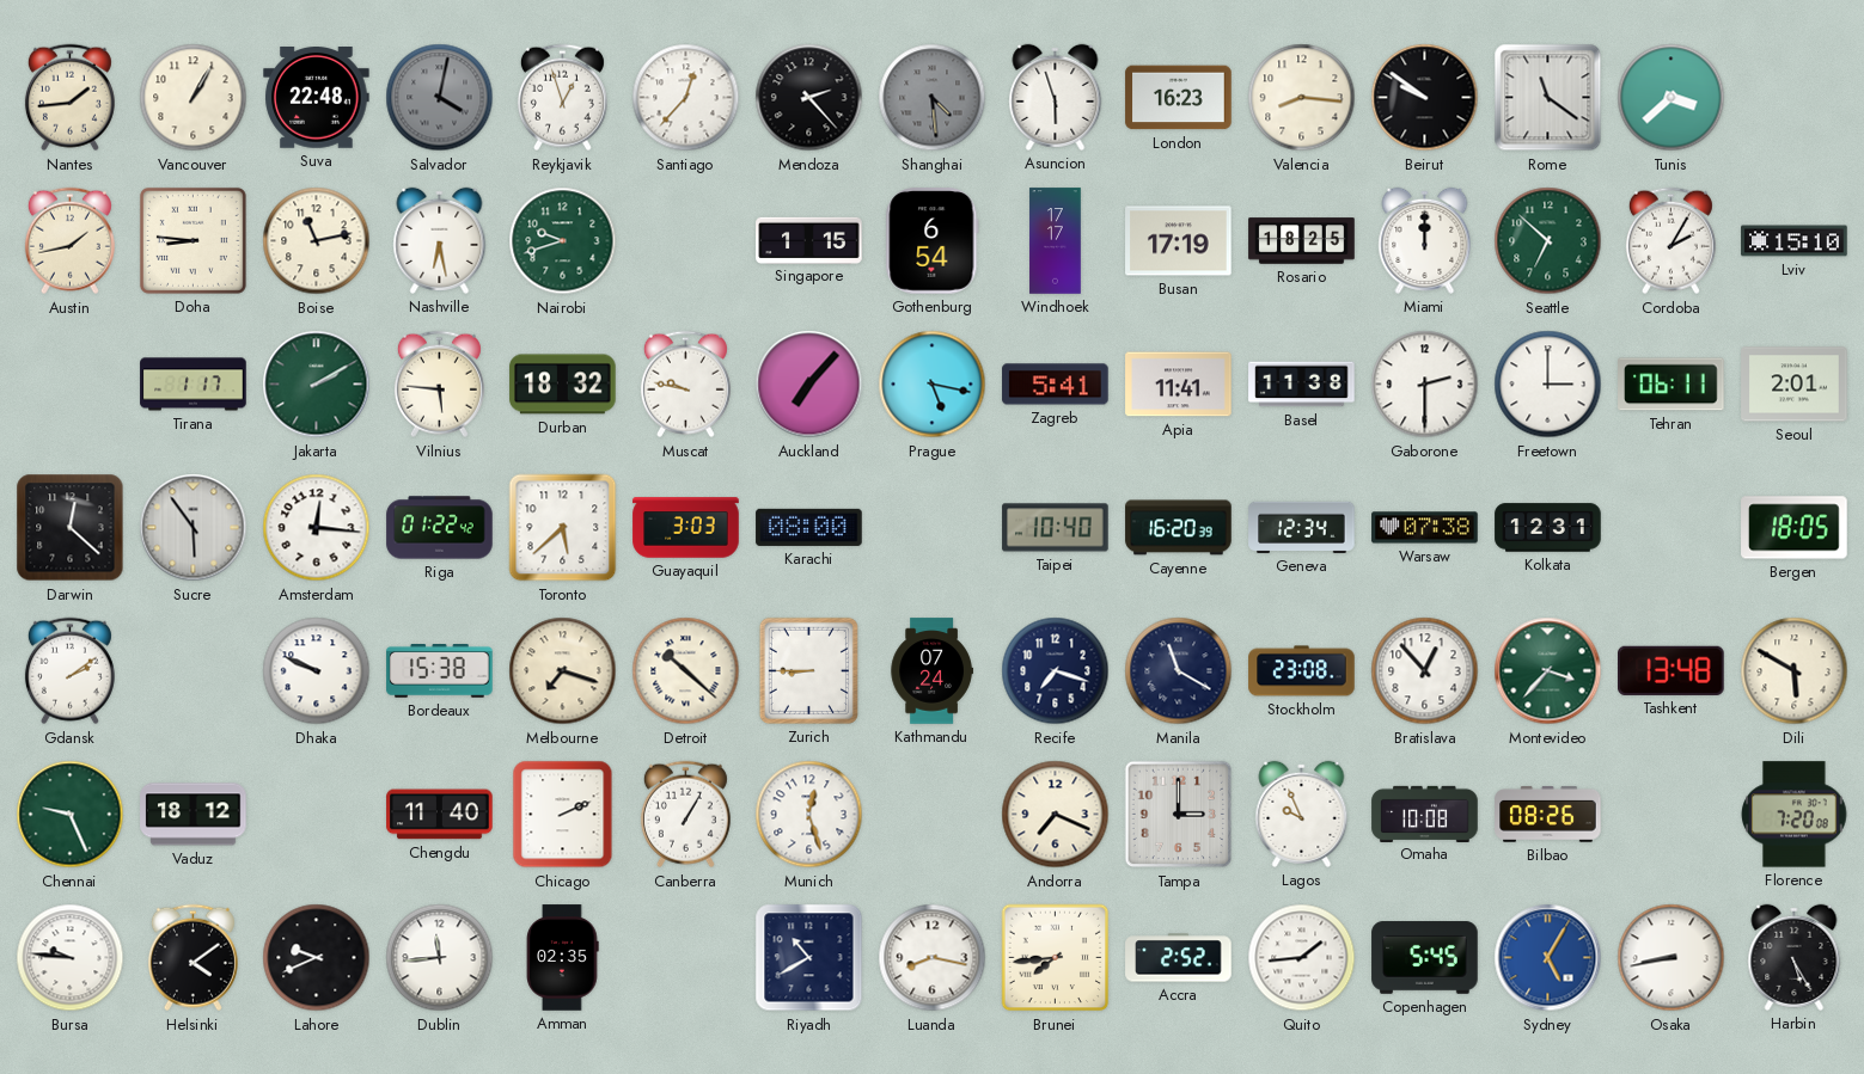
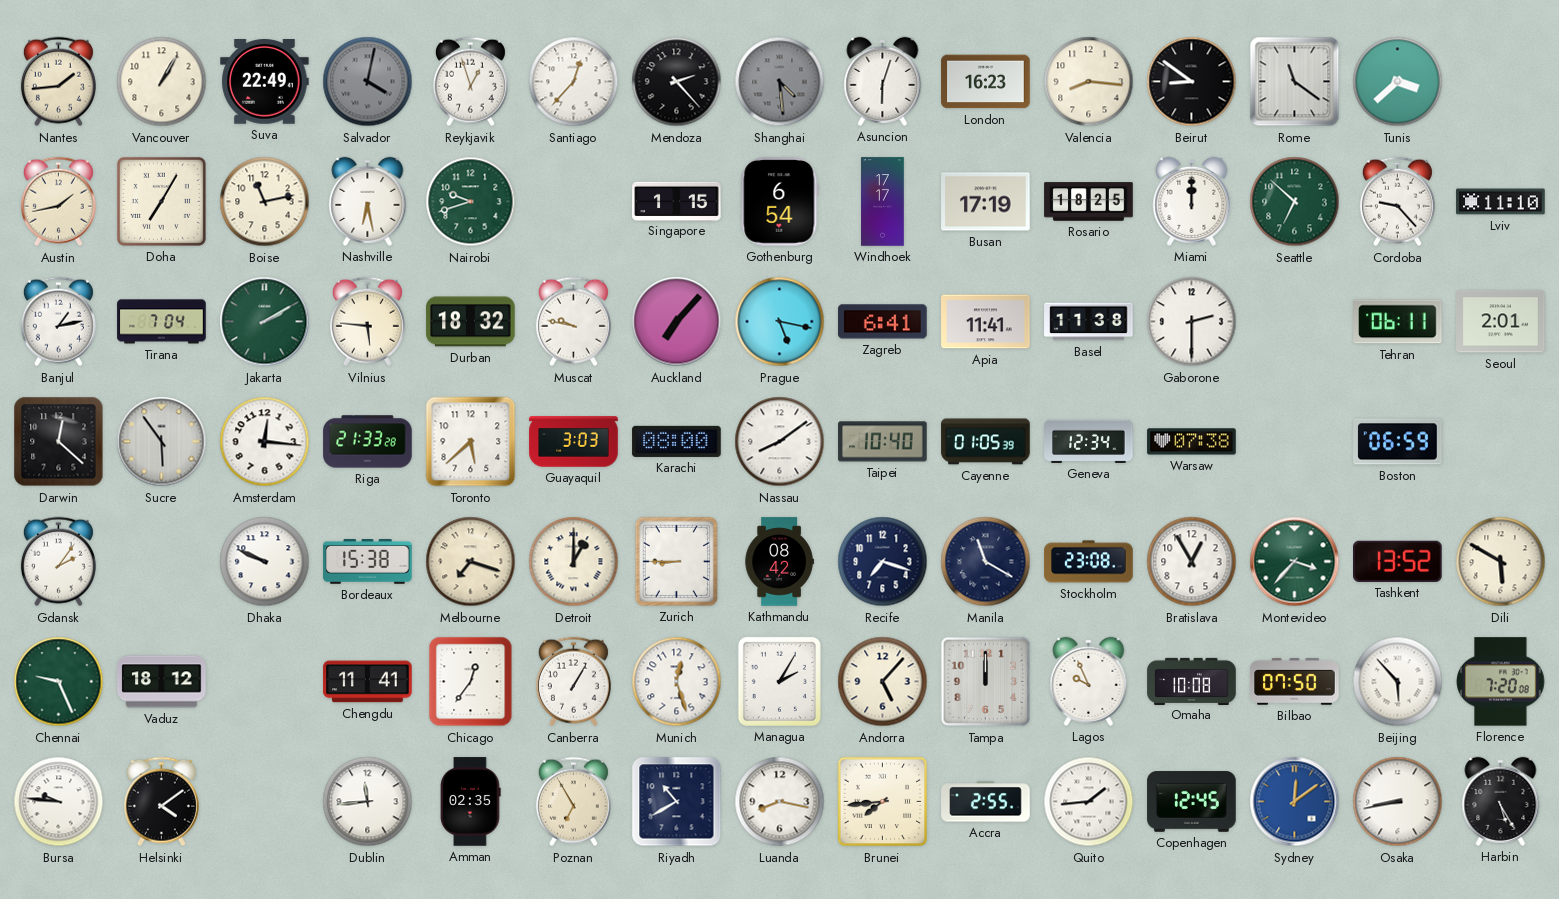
Suva: 22:48 -> 22:49
Asuncion: 5:57 -> 6:03
Beirut: 9:51 -> 8:51
Doha: 8:46 -> 7:05
Cordoba: 2:05 -> 9:23
Lviv: 15:10 -> 11:10
Banjul: none -> 1:13
Tirana: 1:17 -> 7:04
Zagreb: 5:41 -> 6:41
Freetown: 3:00 -> none
Riga: 01:22 -> 21:33
Nassau: none -> 8:09
Cayenne: 16:20 -> 01:05
Kolkata: 12:31 -> none
Boston: none -> 06:59
Bergen: 18:05 -> none
Gdansk: 2:09 -> 2:06
Detroit: 10:22 -> 1:00
Kathmandu: 07:24 -> 08:42
Bratislava: 12:53 -> 12:55
Tashkent: 13:48 -> 13:52
Chengdu: 11:40 -> 11:41
Chicago: 2:11 -> 12:36
Managua: none -> 2:05
Andorra: 7:19 -> 5:07
Tampa: 3:00 -> 12:00
Bilbao: 08:26 -> 07:50
Beijing: none -> 5:53
Lahore: 9:41 -> none
Poznan: none -> 6:55
Accra: 2:52 -> 2:55
Copenhagen: 5:45 -> 12:45
Sydney: 5:05 -> 12:09
